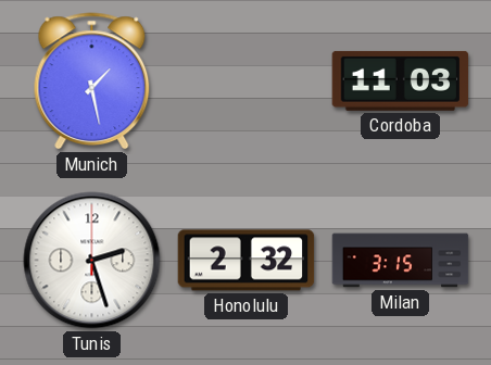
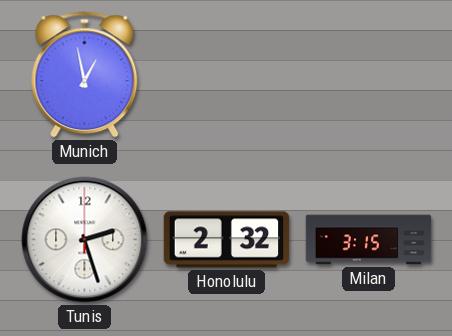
Munich: 1:28 -> 12:58
Cordoba: 11:03 -> none
